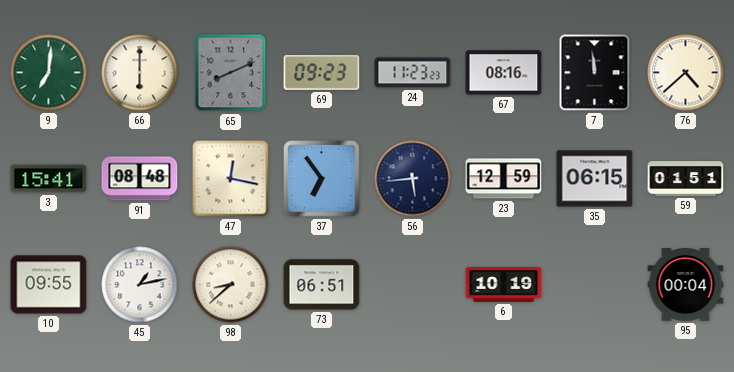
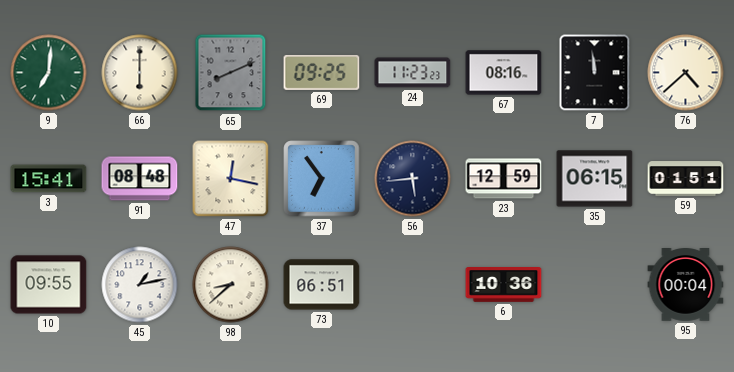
69: 09:23 -> 09:25
6: 10:19 -> 10:36
